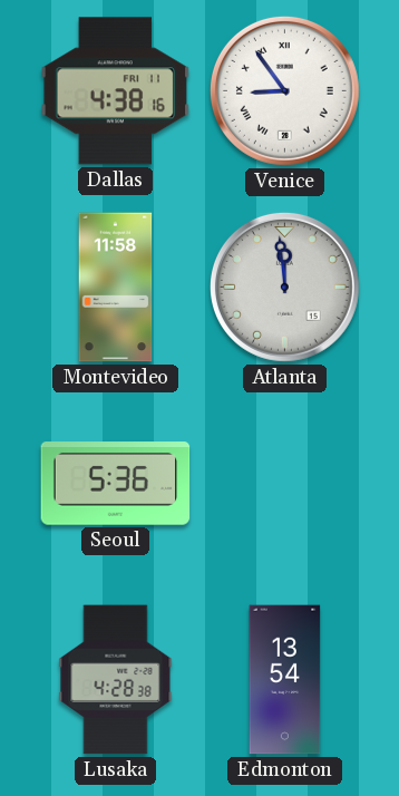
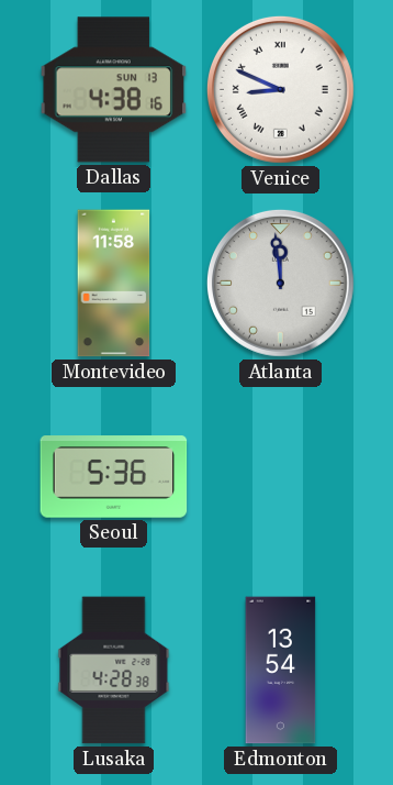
Dallas date: FRI 11 -> SUN 13
Venice: 8:54 -> 8:49
